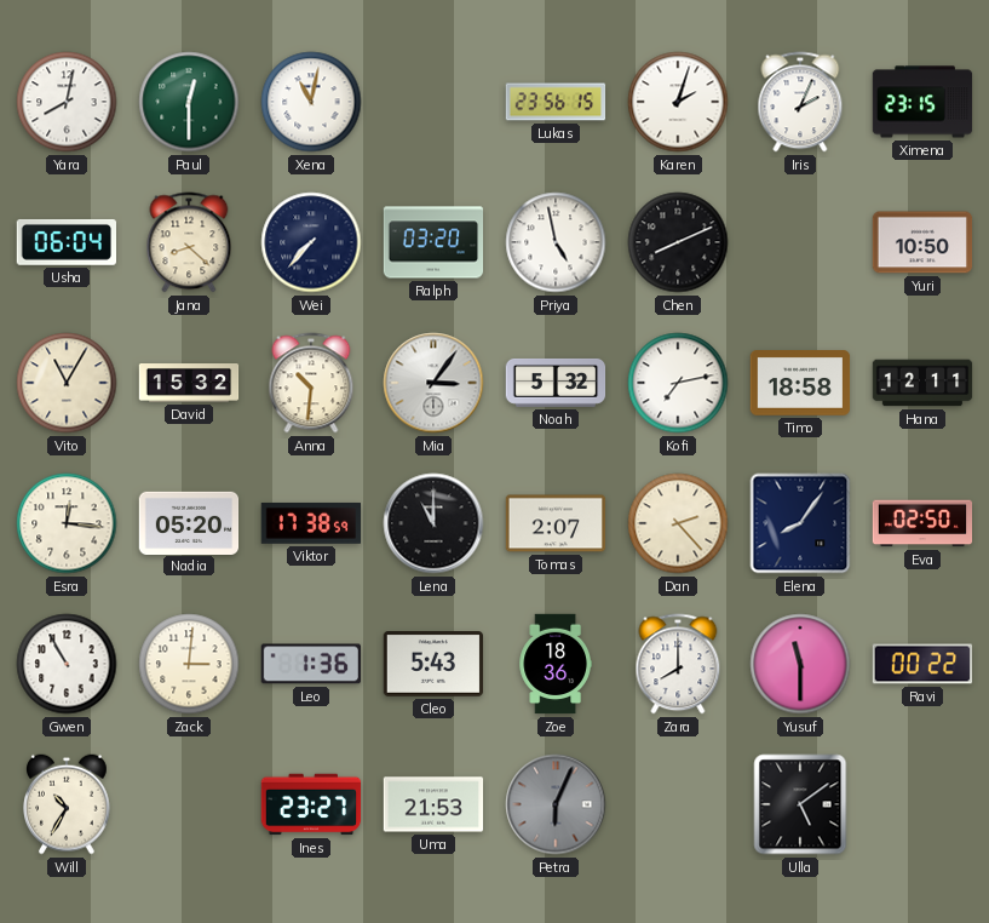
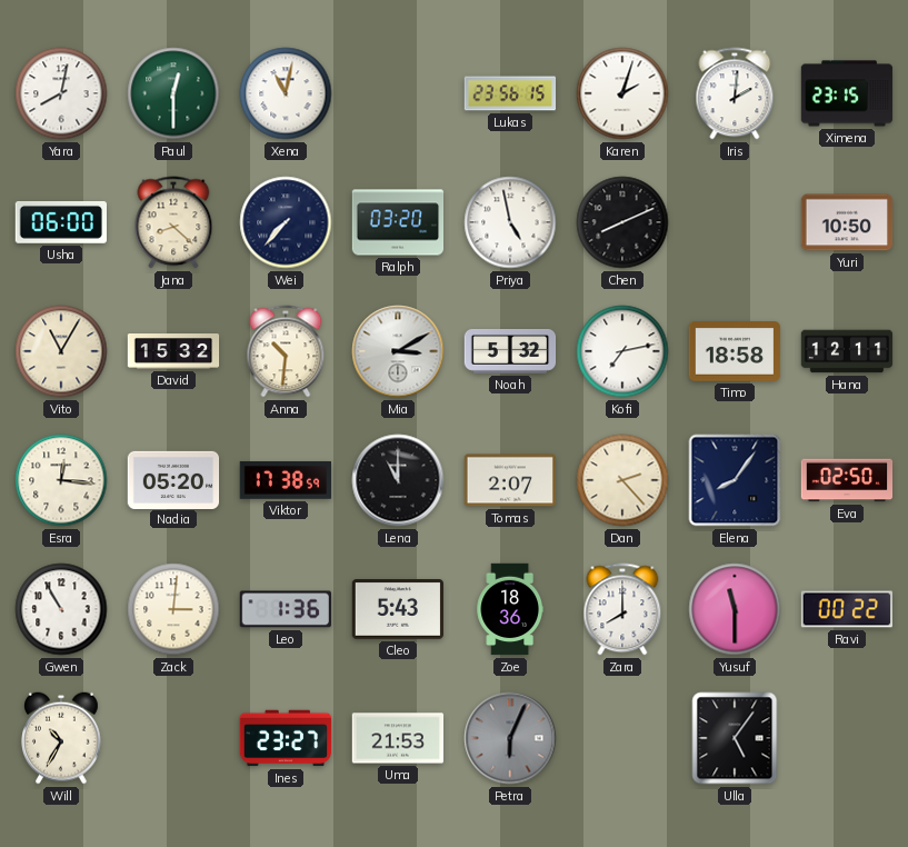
Iris: 2:04 -> 2:01
Usha: 06:04 -> 06:00
Mia: 3:06 -> 3:10
Ulla: 5:09 -> 5:06
